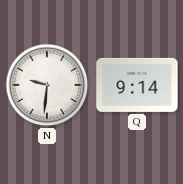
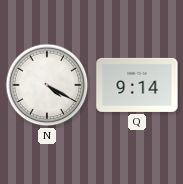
N: 9:31 -> 4:20
